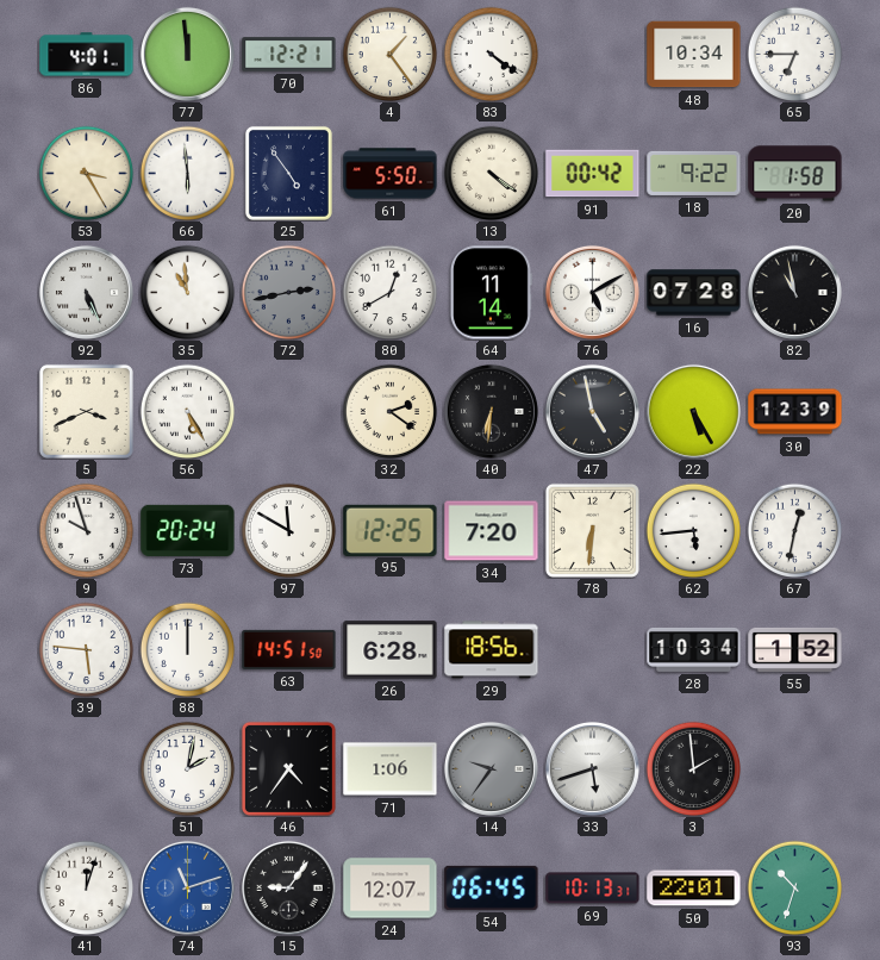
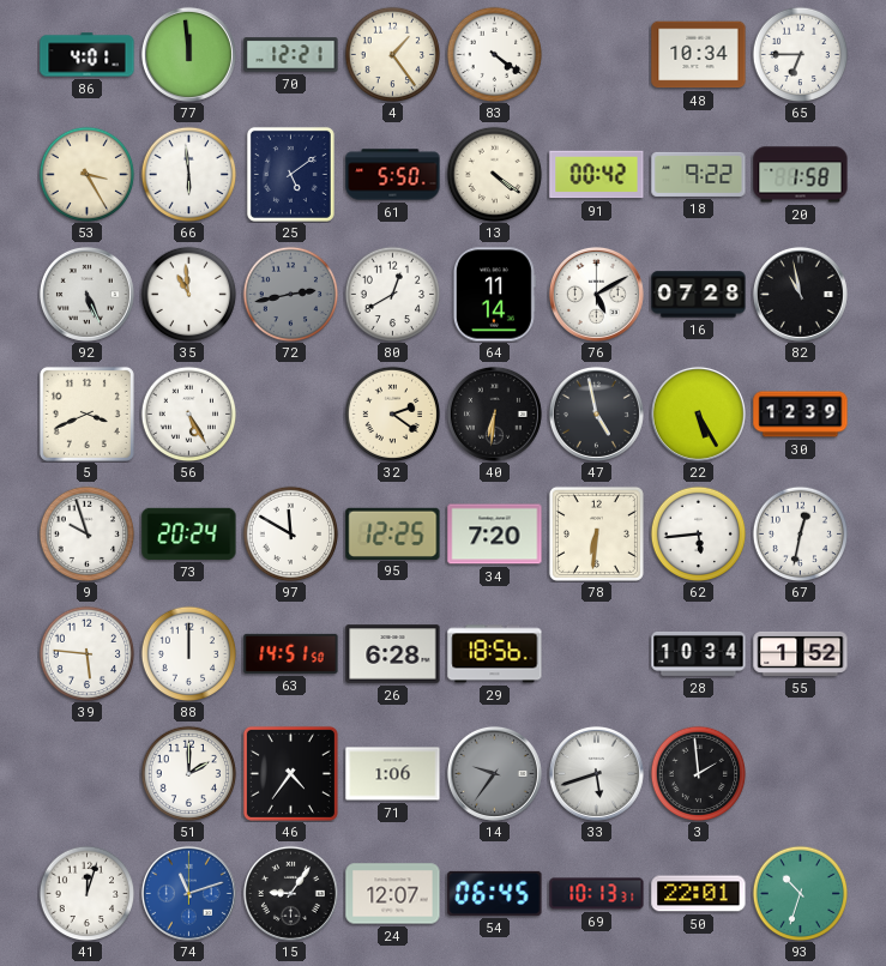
25: 4:54 -> 5:09
51: 2:02 -> 2:00
